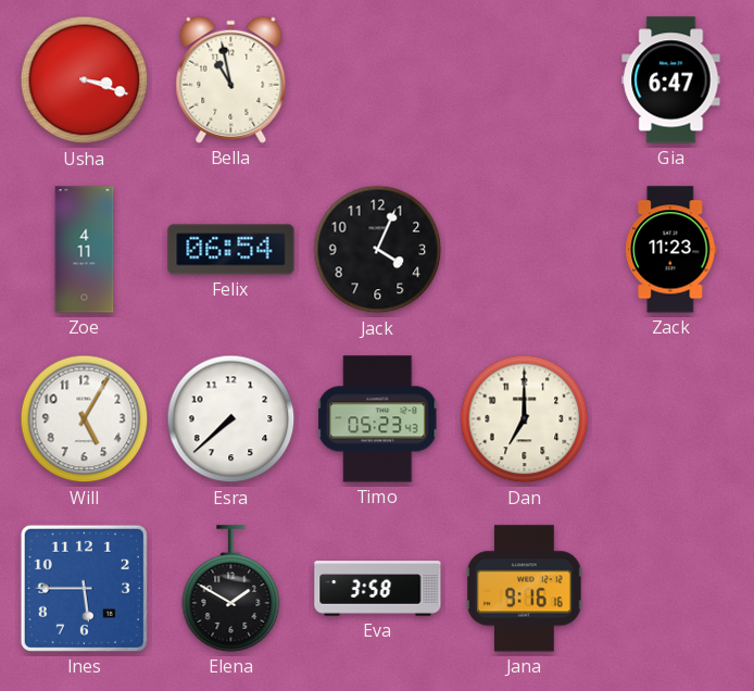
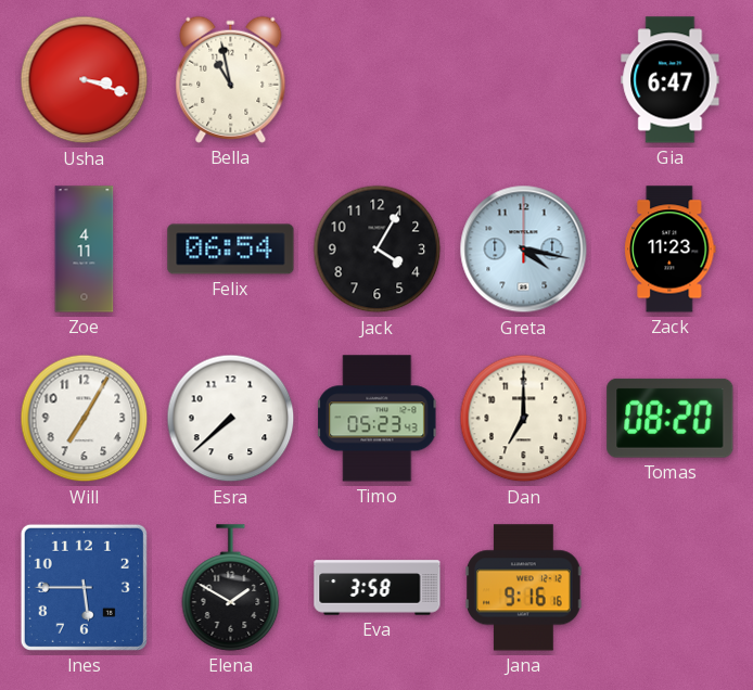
Jack: 4:04 -> 4:05
Greta: none -> 4:17
Will: 5:05 -> 7:05
Tomas: none -> 08:20
